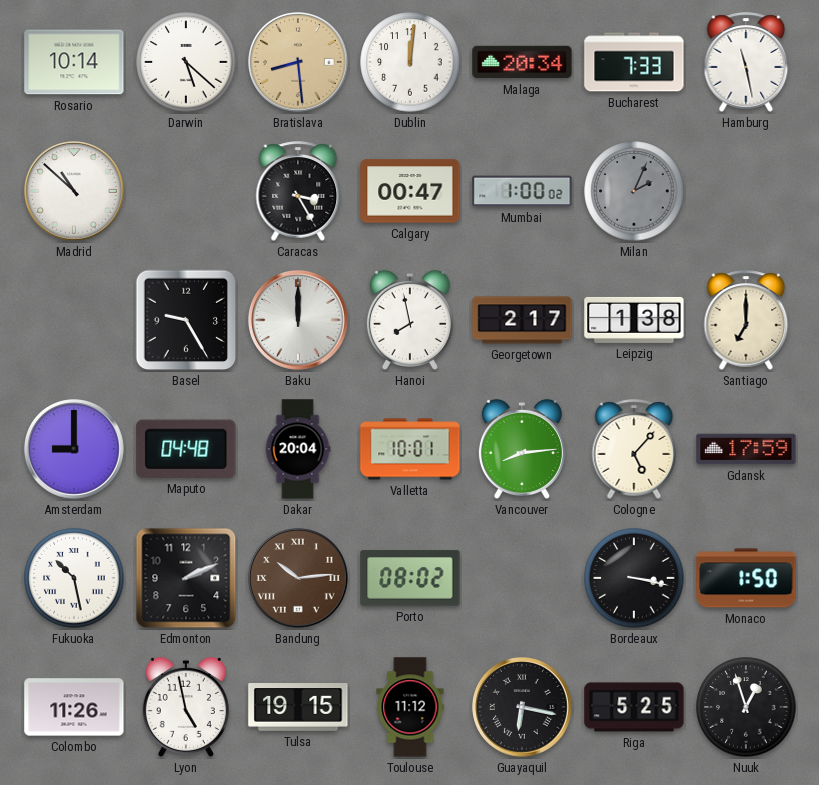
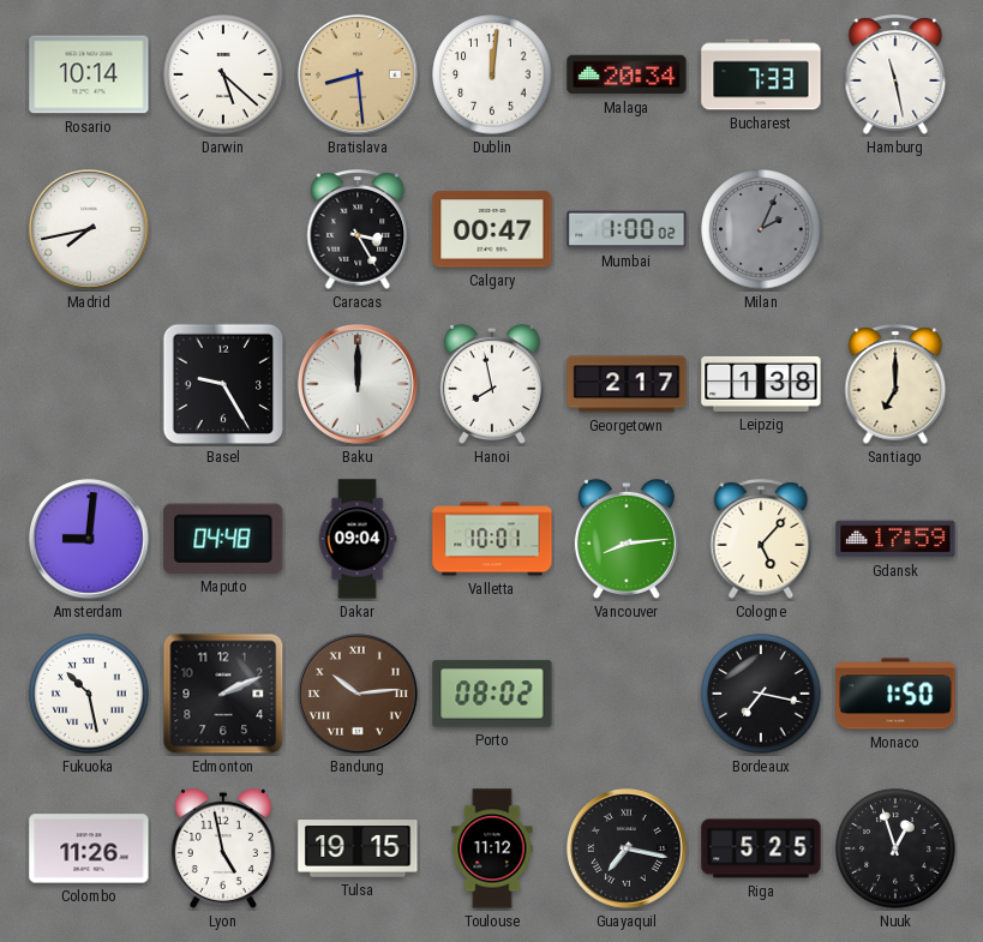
Madrid: 10:52 -> 7:43
Amsterdam: 9:00 -> 9:01
Dakar: 20:04 -> 09:04
Bordeaux: 3:17 -> 7:17
Guayaquil: 6:17 -> 7:17
